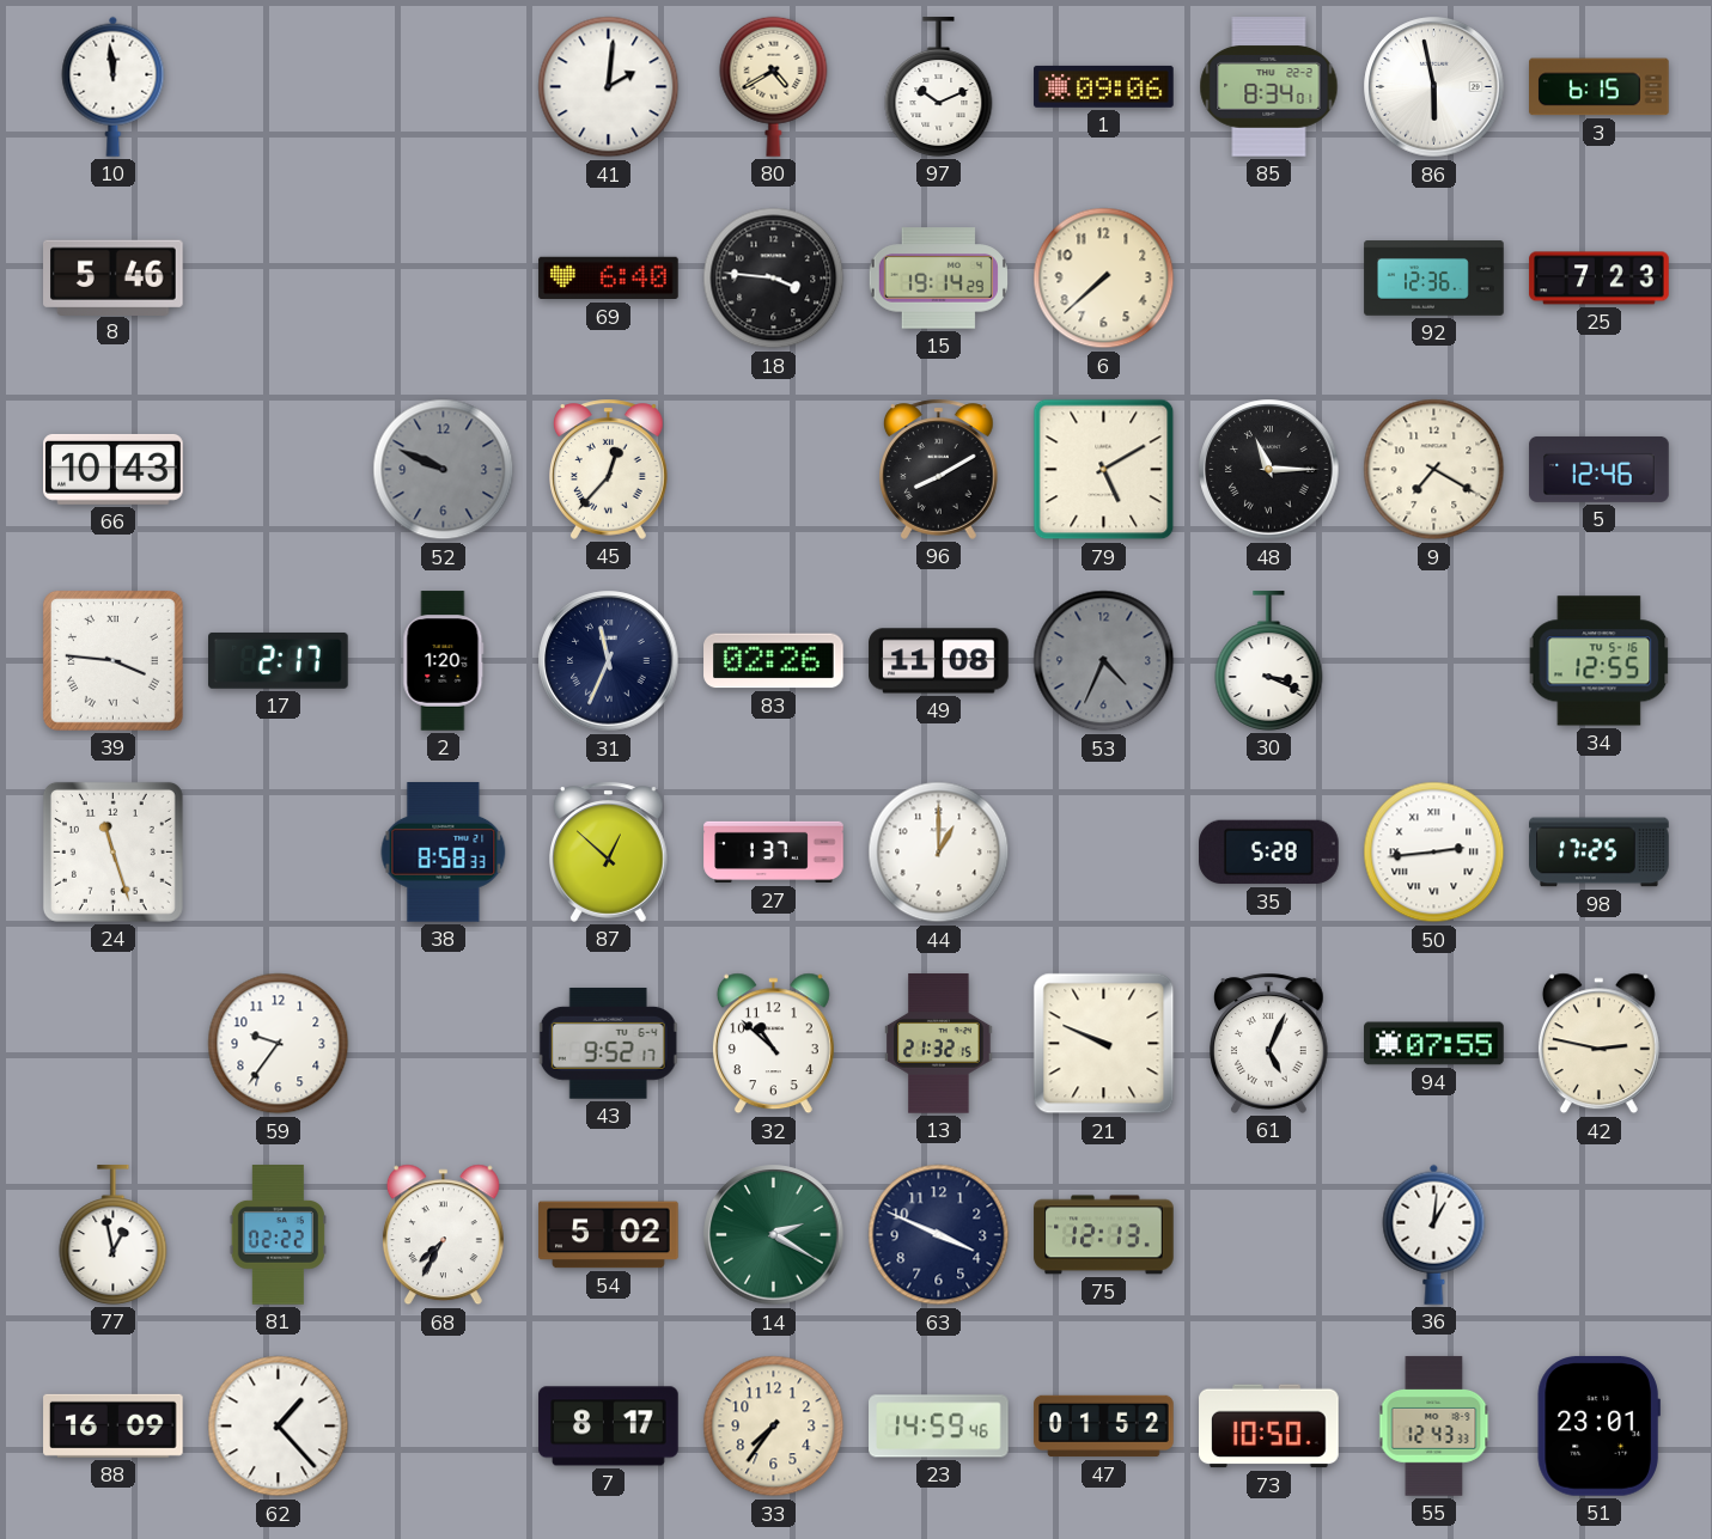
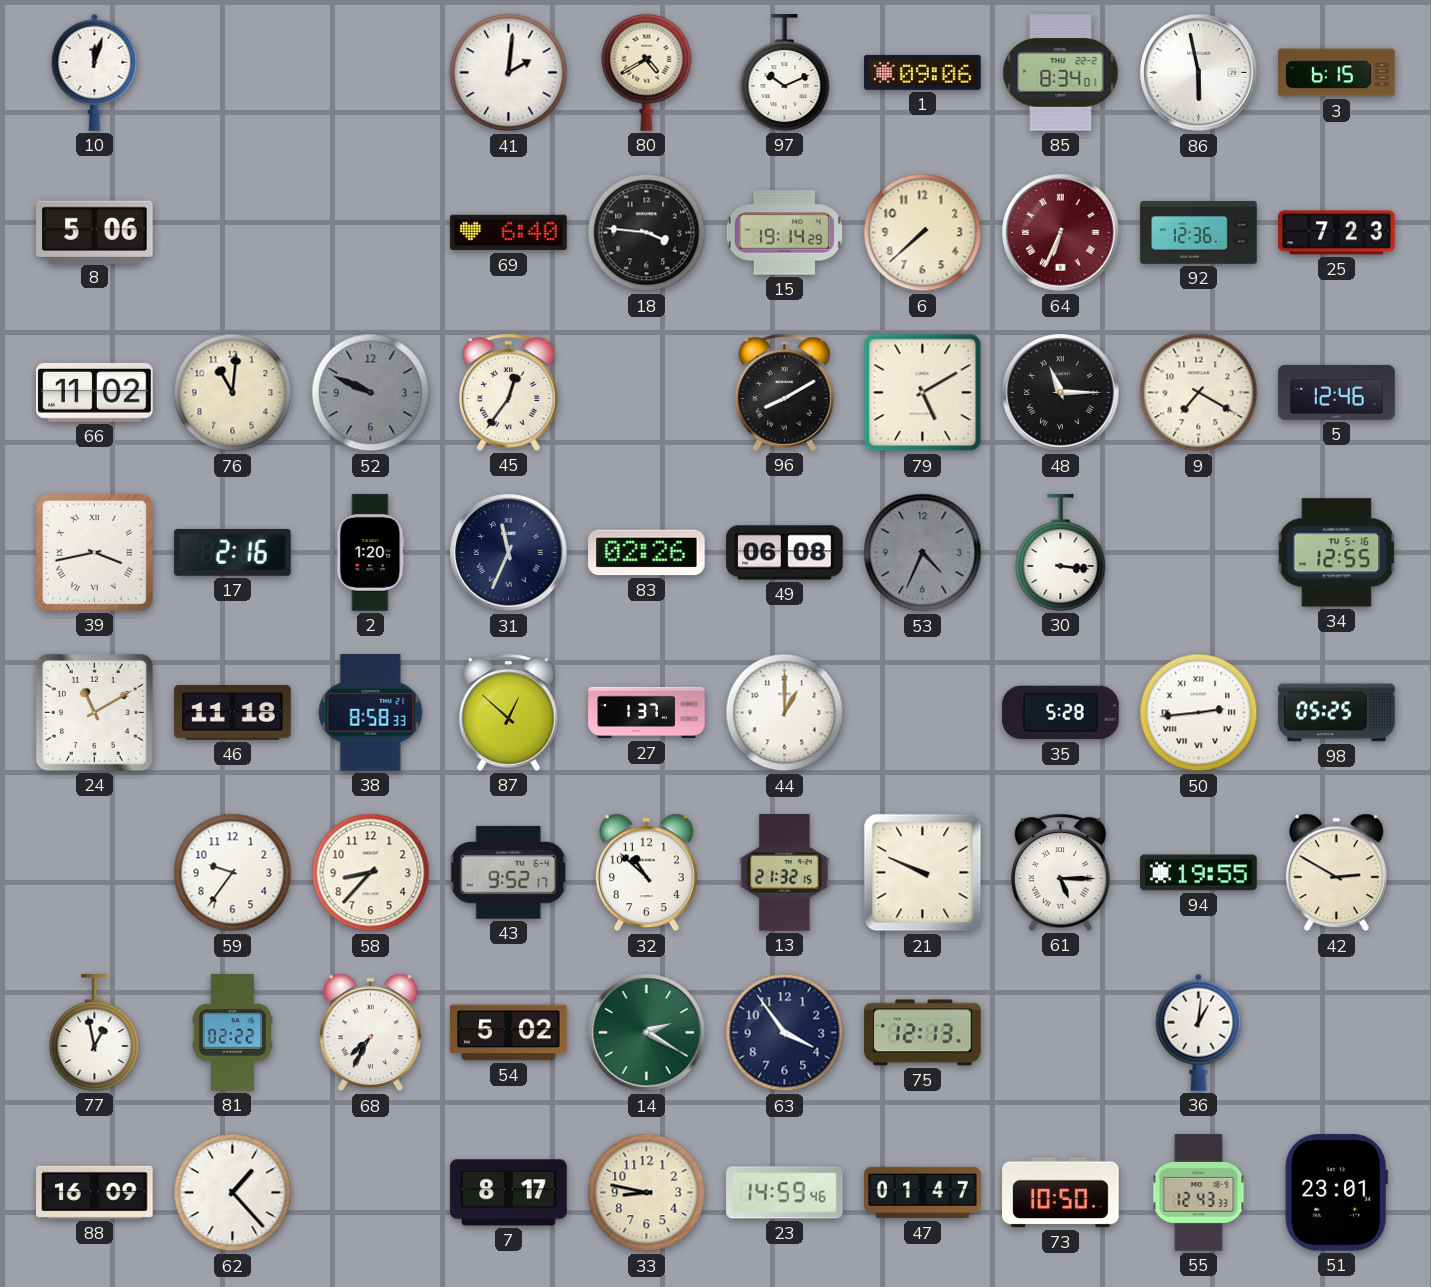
10: 11:59 -> 12:03
8: 5:46 -> 5:06
64: none -> 6:34
66: 10:43 -> 11:02
76: none -> 11:01
45: 12:37 -> 12:36
39: 3:46 -> 3:43
17: 2:17 -> 2:16
49: 11:08 -> 06:08
30: 3:19 -> 3:16
24: 11:27 -> 11:10
46: none -> 11:18
98: 17:25 -> 05:25
58: none -> 8:37
61: 5:04 -> 5:15
94: 07:55 -> 19:55
42: 2:47 -> 2:50
63: 3:49 -> 3:54
33: 7:36 -> 8:47
47: 01:52 -> 01:47
